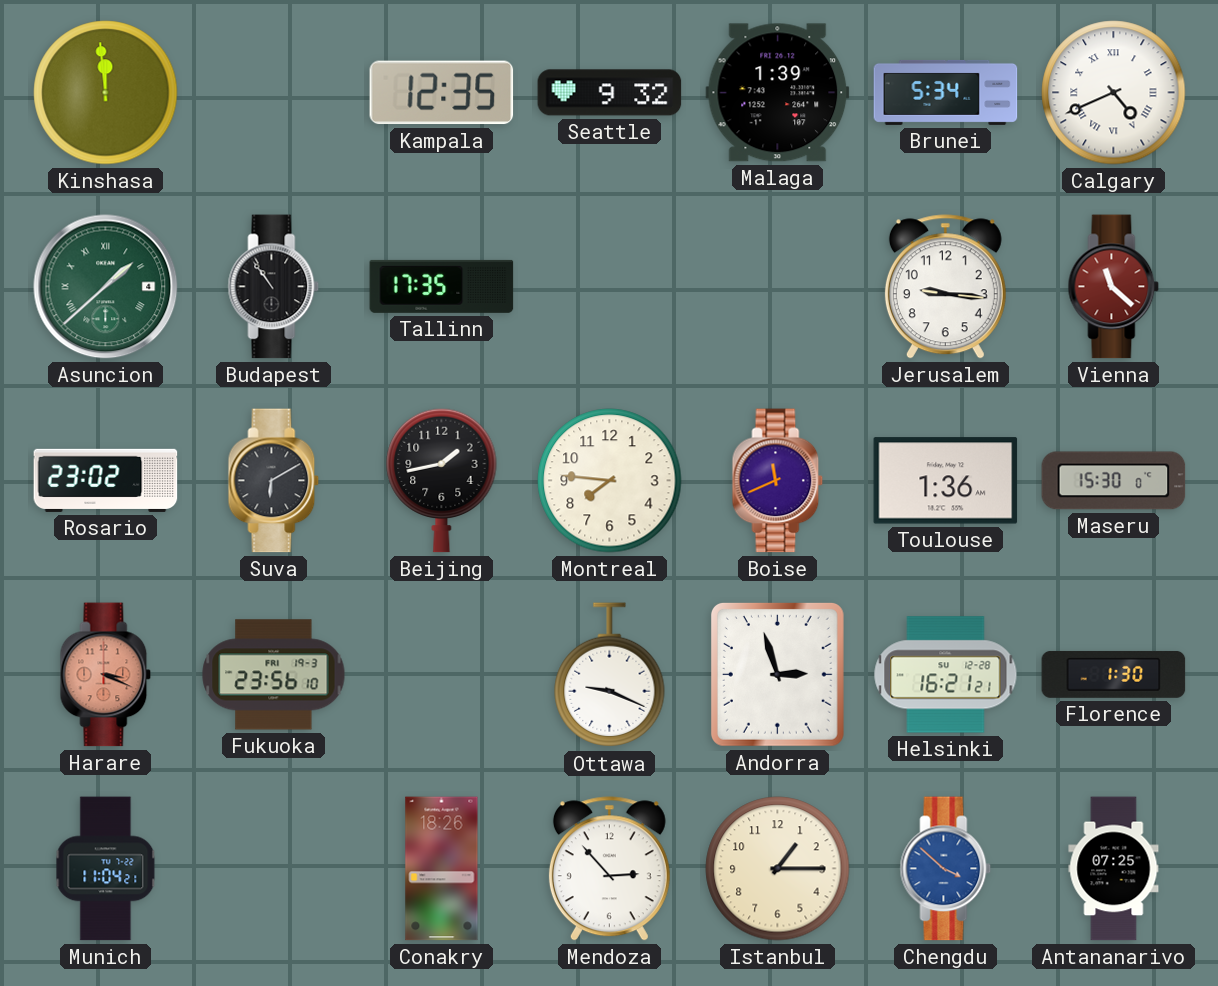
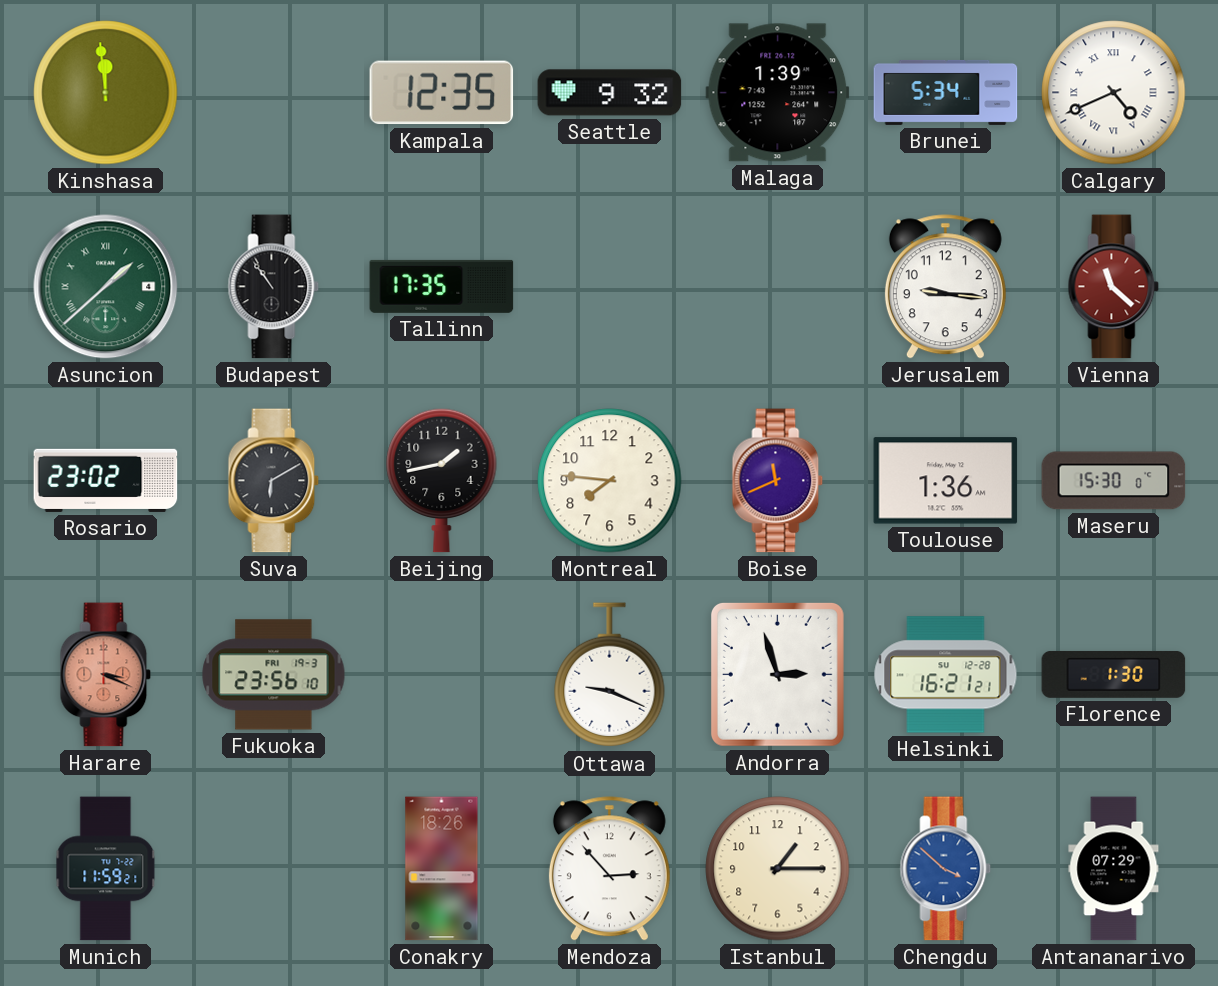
Munich: 11:04 -> 11:59
Antananarivo: 07:25 -> 07:29
